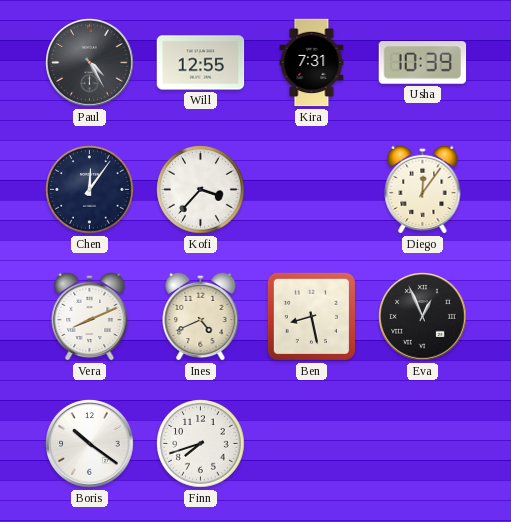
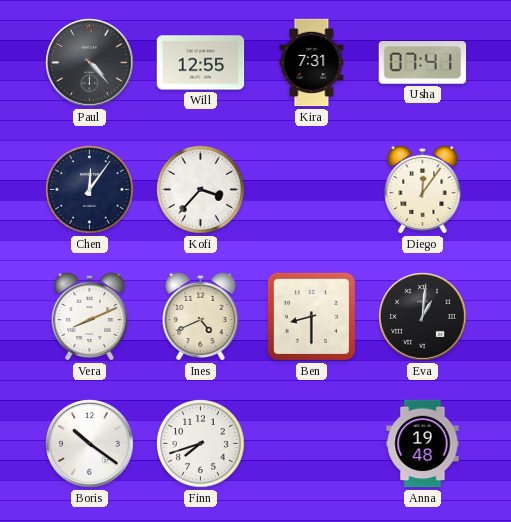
Paul: 4:25 -> 4:23
Usha: 10:39 -> 07:41
Ben: 8:28 -> 8:30
Eva: 12:56 -> 1:01
Anna: none -> 19:48
